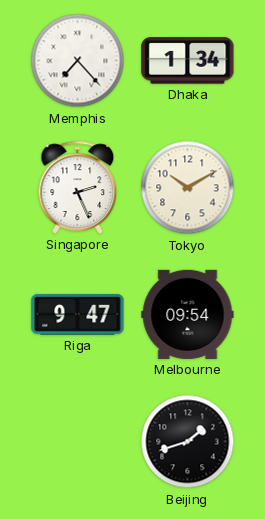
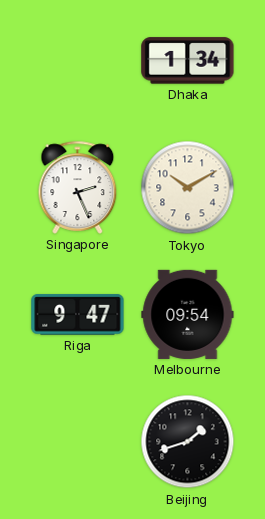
Memphis: 7:23 -> none
